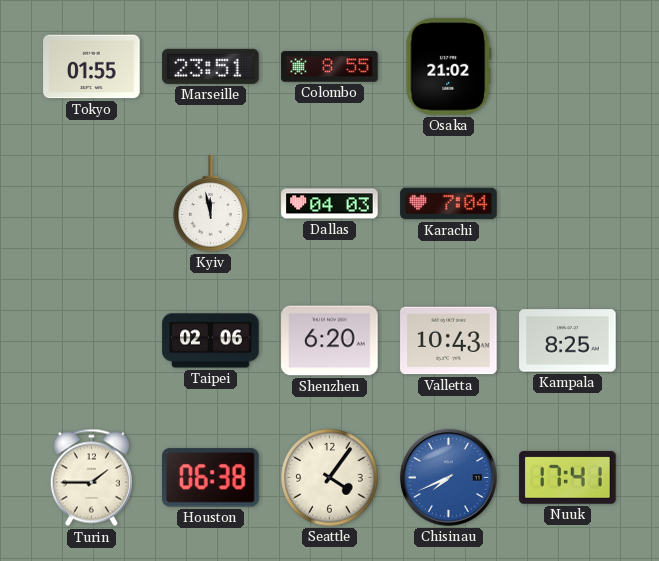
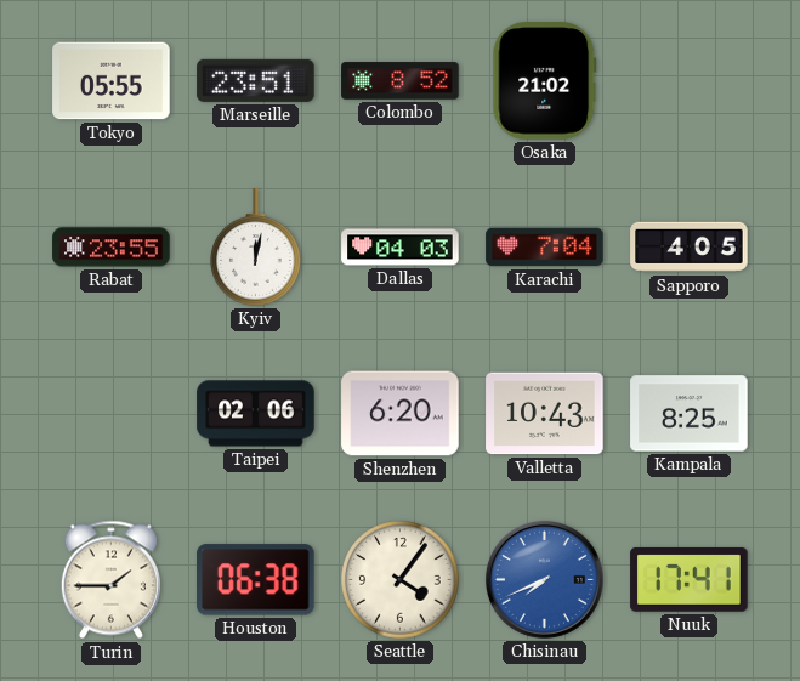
Tokyo: 01:55 -> 05:55
Colombo: 8:55 -> 8:52
Rabat: none -> 23:55
Kyiv: 11:58 -> 12:02
Sapporo: none -> 4:05
